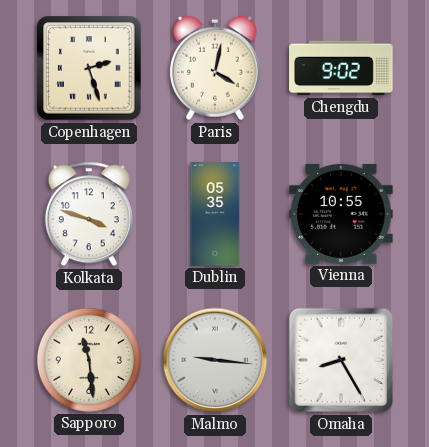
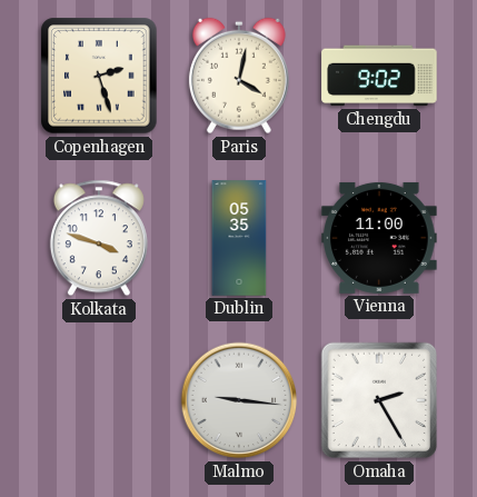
Vienna: 10:55 -> 11:00
Sapporo: 11:29 -> none
Omaha: 8:25 -> 2:25
